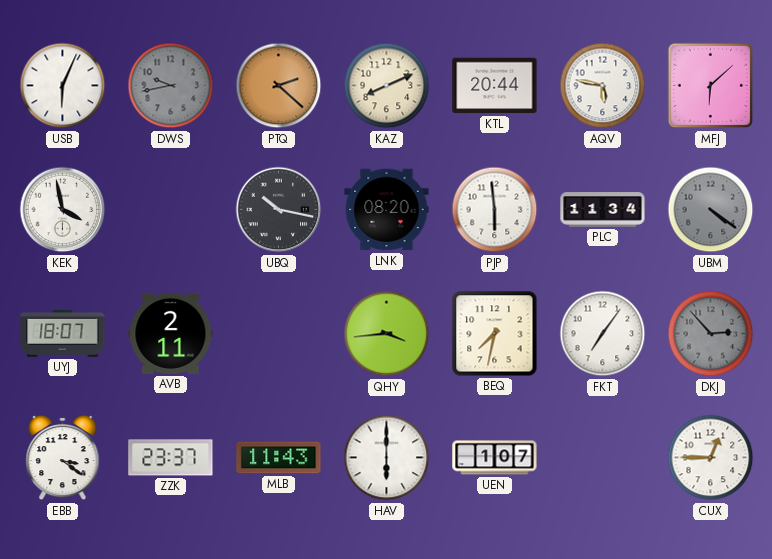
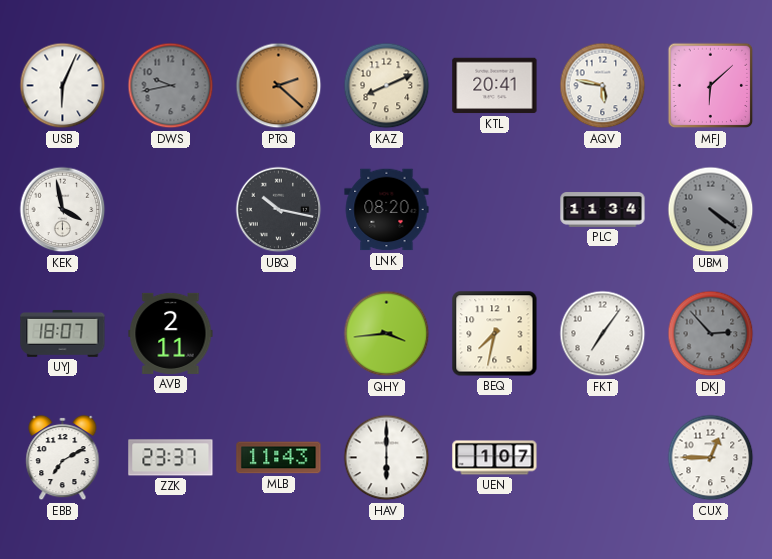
KTL: 20:44 -> 20:41
PJP: 5:59 -> none
EBB: 3:21 -> 7:10
